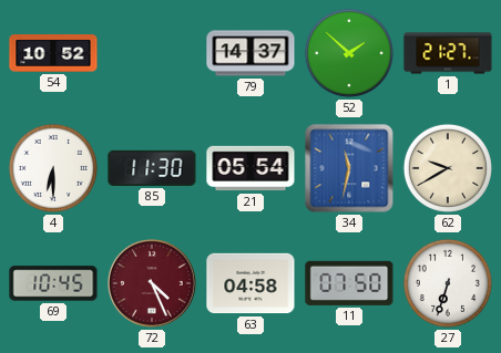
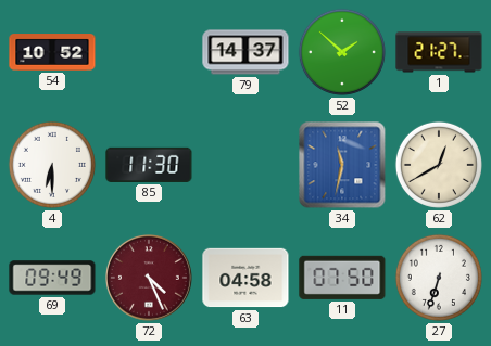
21: 05:54 -> none
62: 9:40 -> 12:40
69: 10:45 -> 09:49
